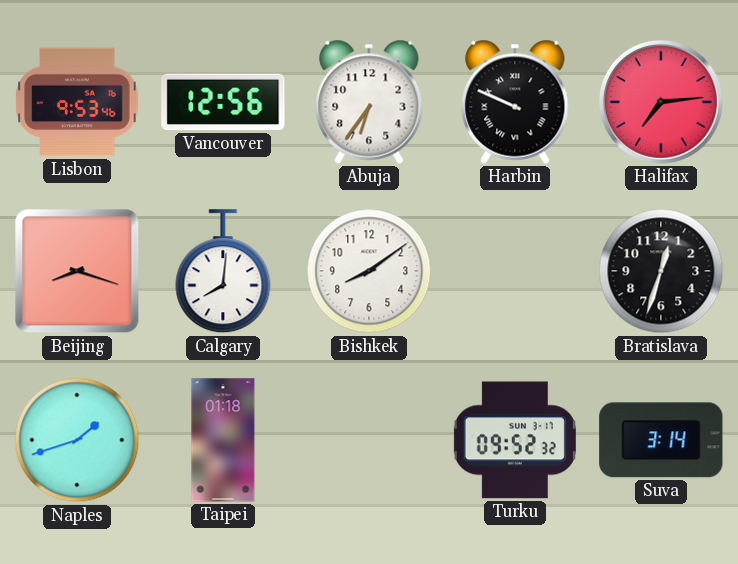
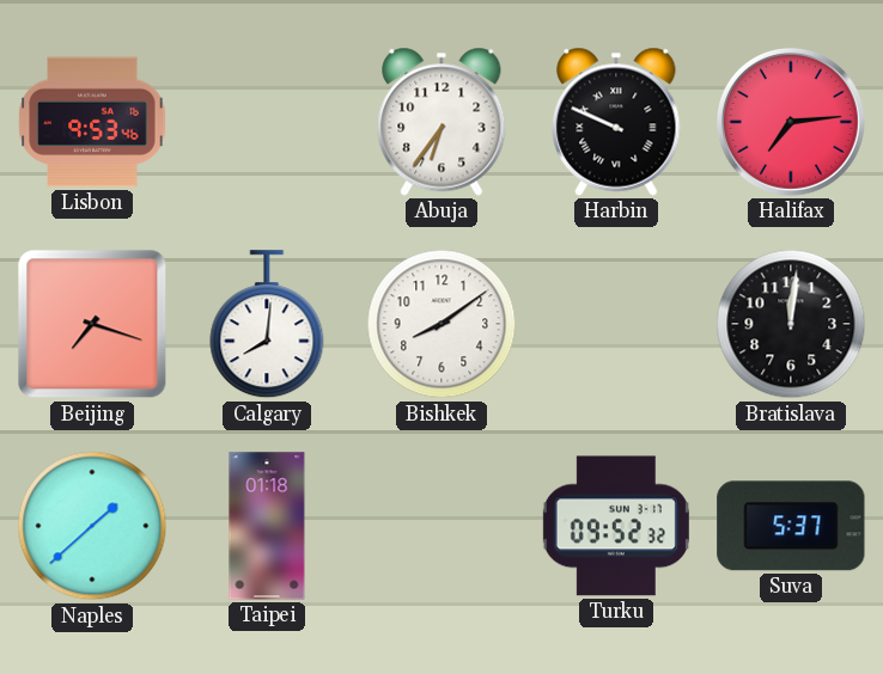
Vancouver: 12:56 -> none
Beijing: 8:18 -> 7:18
Bratislava: 12:33 -> 12:01
Naples: 1:42 -> 1:38
Suva: 3:14 -> 5:37
